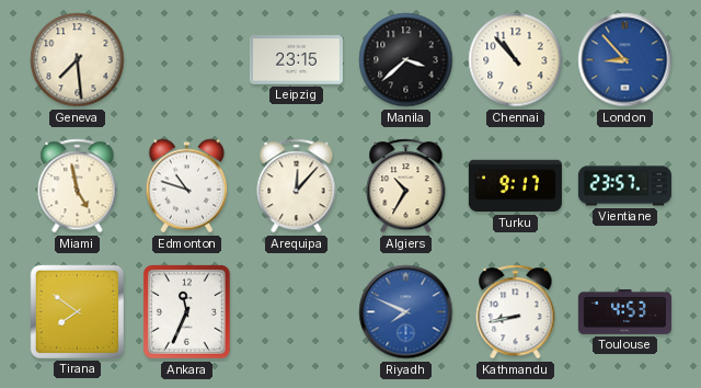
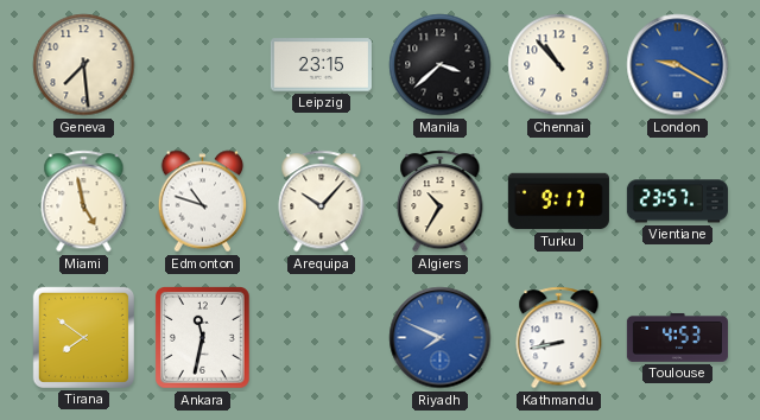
London: 8:53 -> 9:20
Arequipa: 12:07 -> 10:07
Ankara: 11:34 -> 11:32
